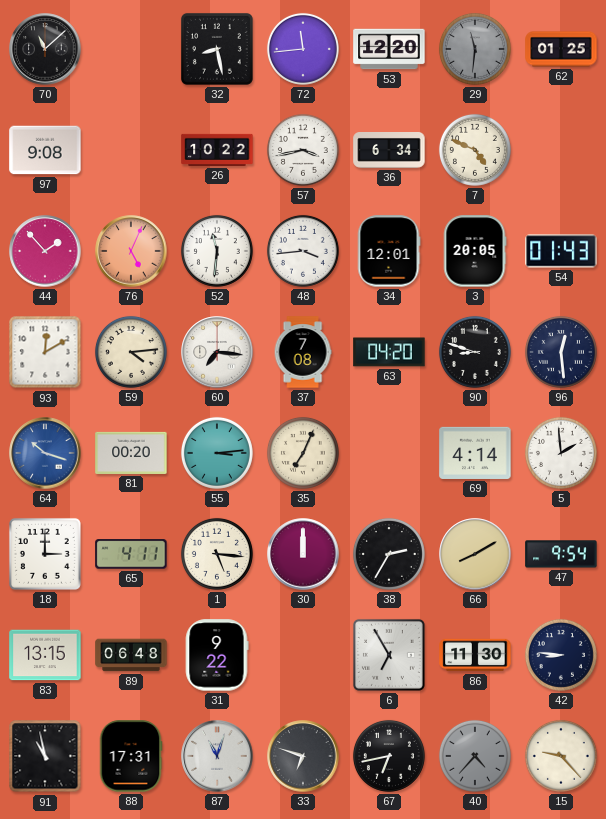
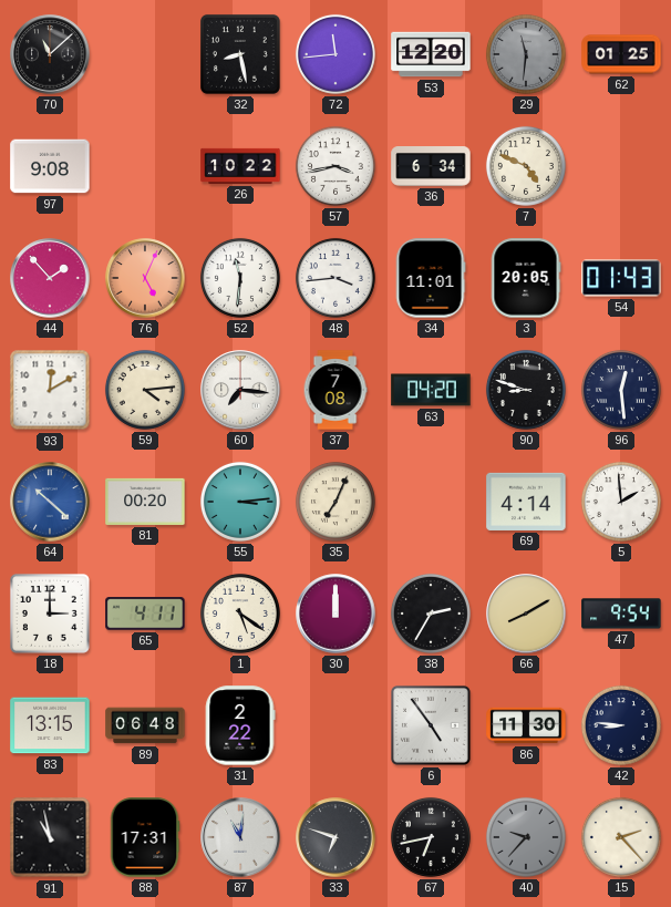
34: 12:01 -> 11:01
64: 10:18 -> 10:22
1: 5:16 -> 5:21
31: 9:22 -> 2:22
6: 6:55 -> 4:54
87: 11:03 -> 11:01
40: 4:37 -> 9:37
15: 9:23 -> 2:23
